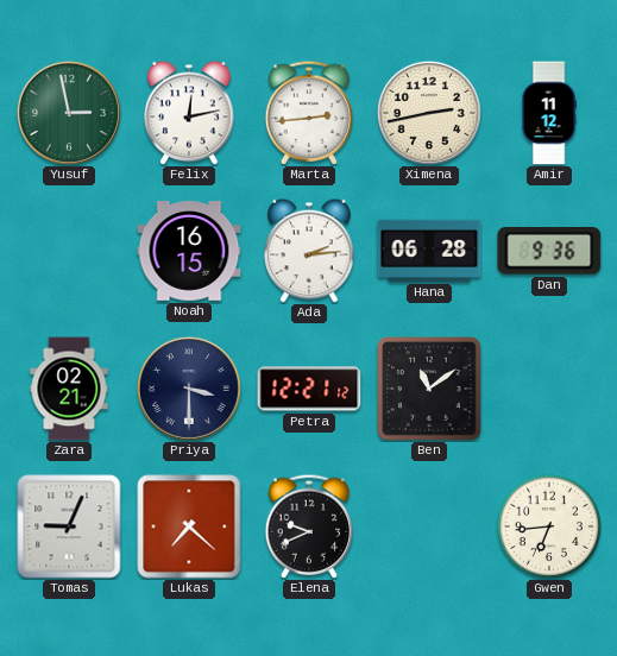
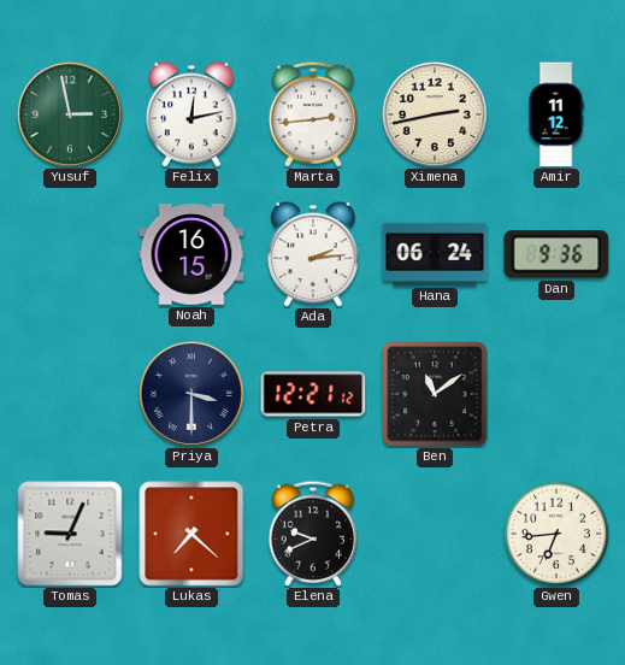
Hana: 06:28 -> 06:24
Zara: 02:21 -> none
